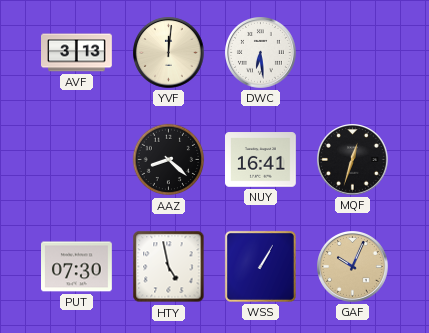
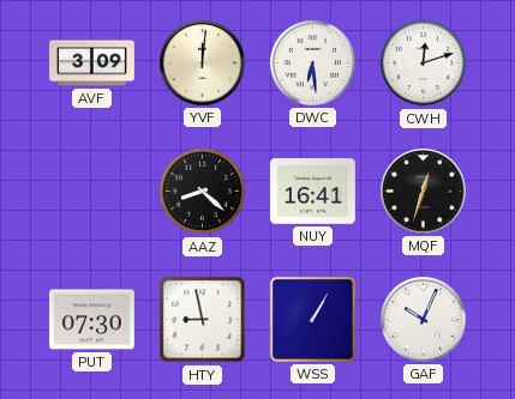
AVF: 3:13 -> 3:09
CWH: none -> 12:12
HTY: 4:58 -> 8:58
GAF dial: champagne -> white
